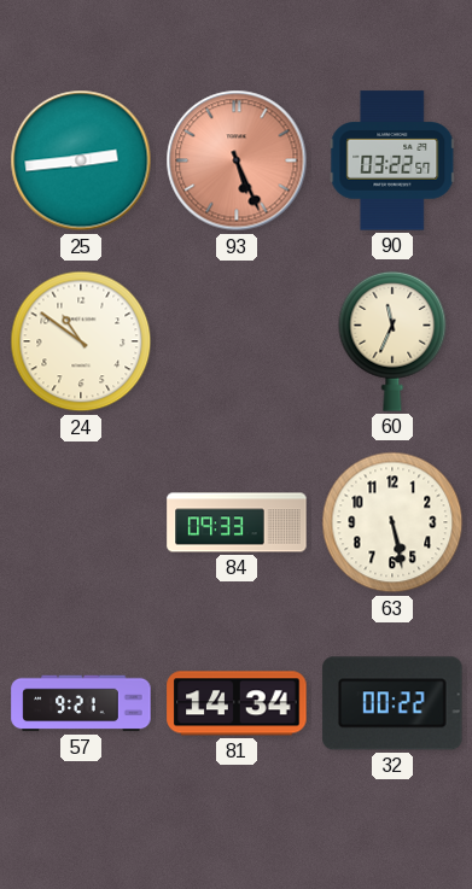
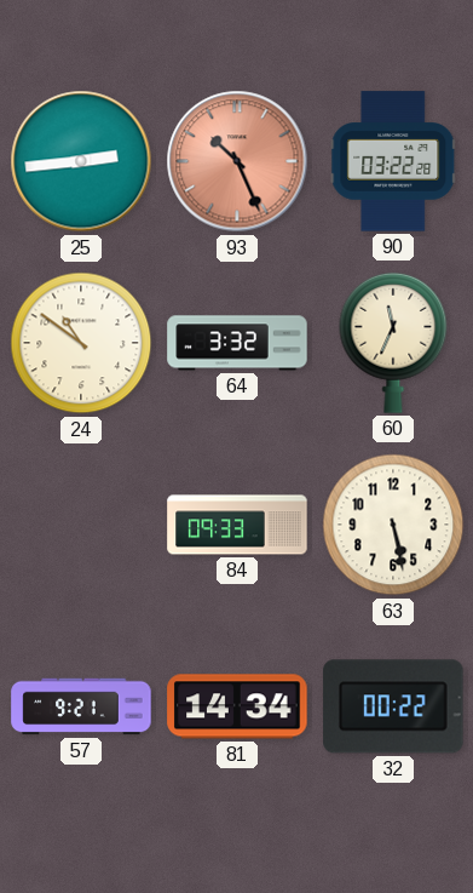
93: 5:26 -> 10:26
90: 03:22:57 -> 03:22:28
64: none -> 3:32
